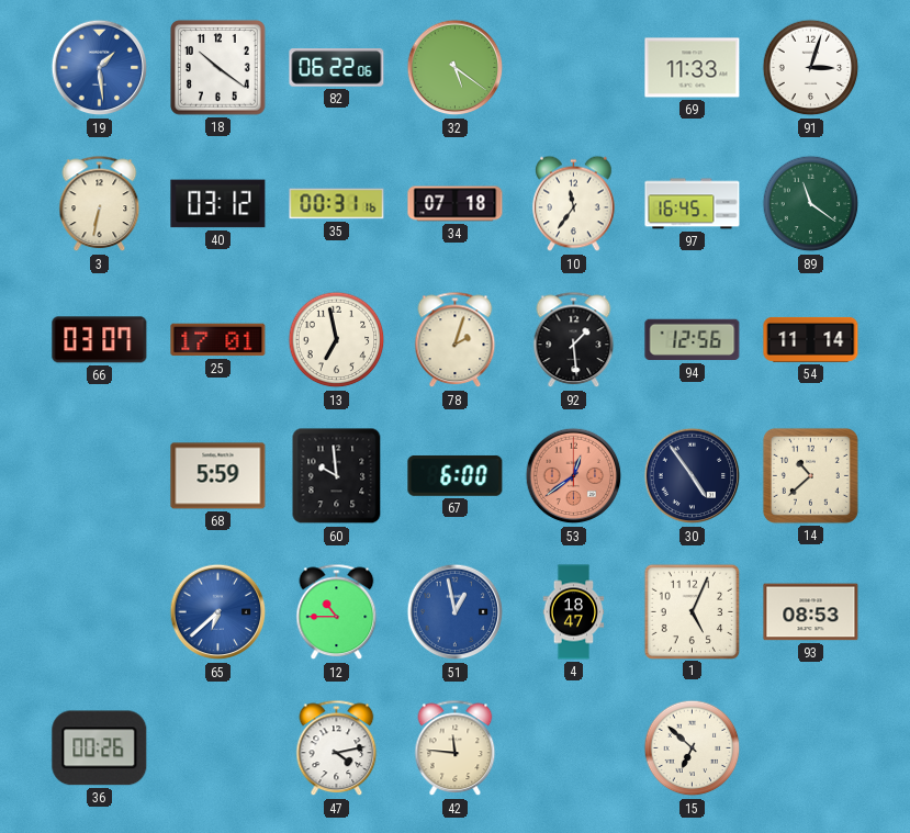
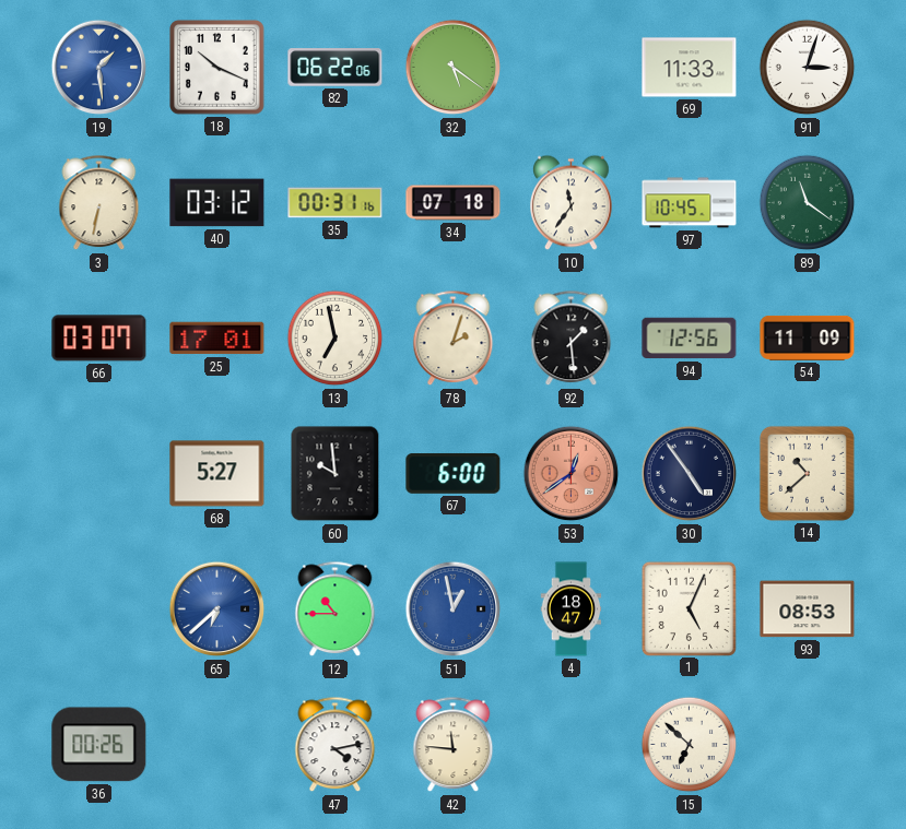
18: 10:21 -> 10:19
97: 16:45 -> 10:45
54: 11:14 -> 11:09
68: 5:59 -> 5:27
